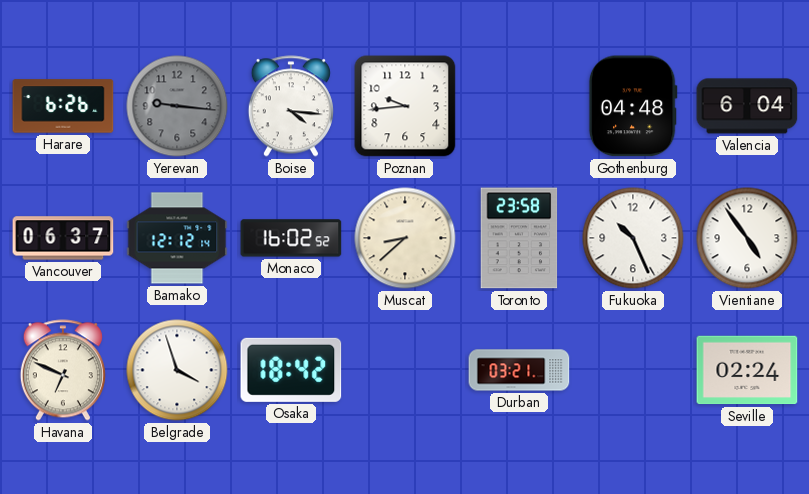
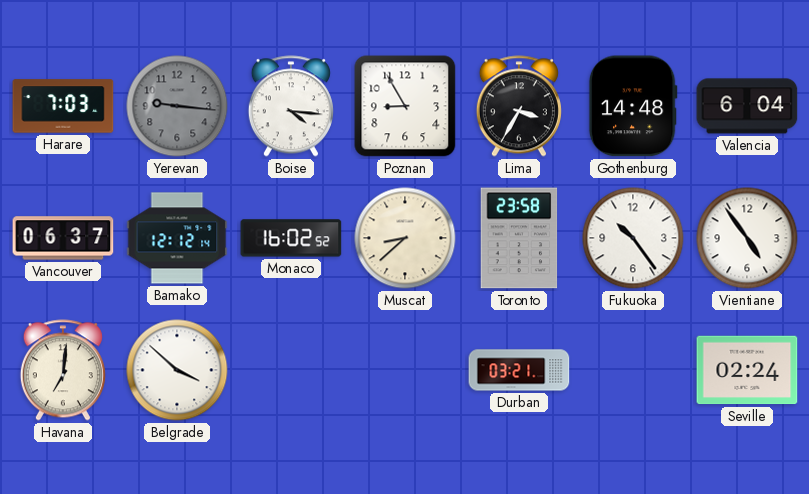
Harare: 6:26 -> 7:03
Poznan: 9:44 -> 8:55
Lima: none -> 3:35
Gothenburg: 04:48 -> 14:48
Fukuoka: 10:26 -> 10:24
Havana: 6:49 -> 7:01
Belgrade: 3:57 -> 3:52
Osaka: 18:42 -> none
